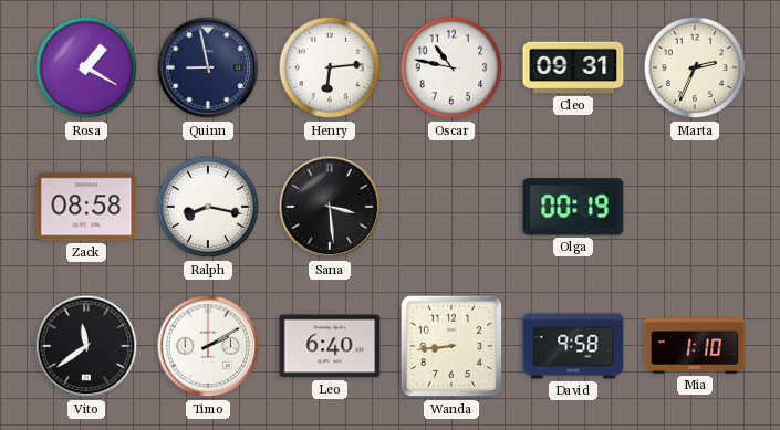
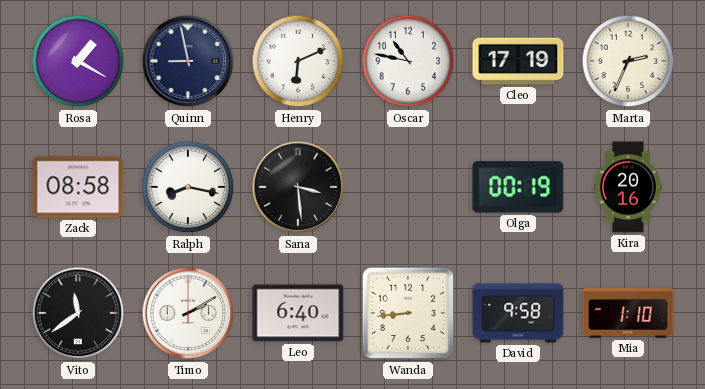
Henry: 6:14 -> 6:11
Cleo: 09:31 -> 17:19
Kira: none -> 20:16
